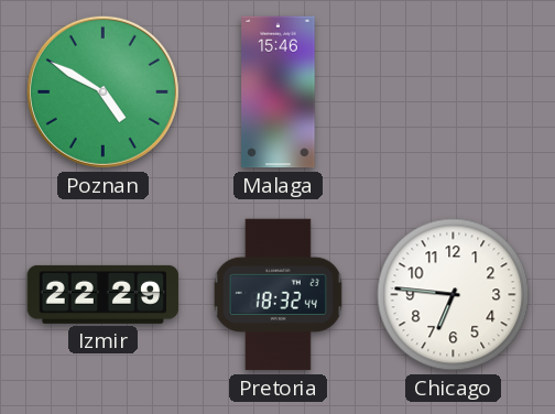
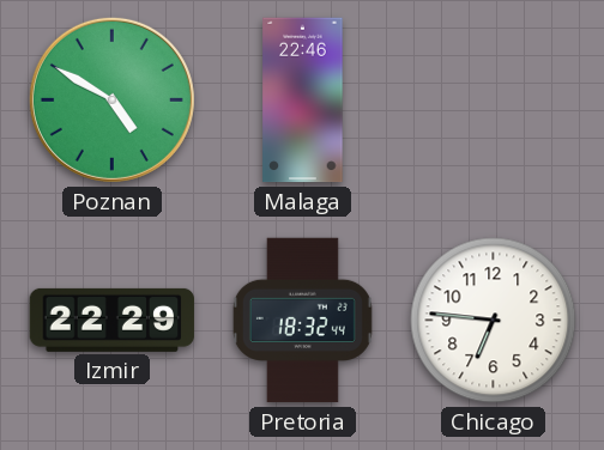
Malaga: 15:46 -> 22:46
